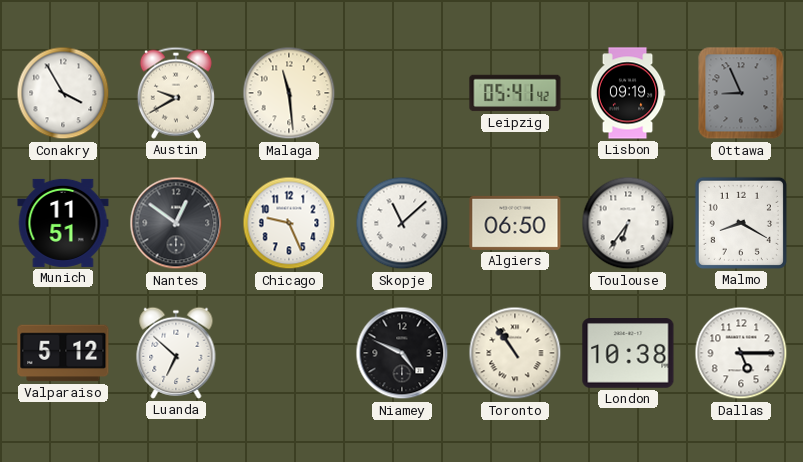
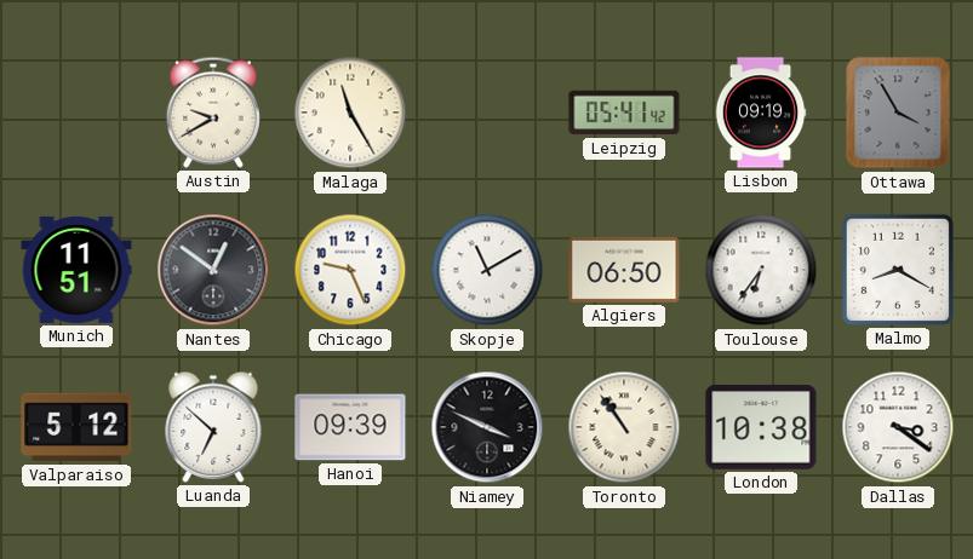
Conakry: 3:55 -> none
Malaga: 11:29 -> 11:25
Ottawa: 8:56 -> 3:55
Skopje: 11:08 -> 11:10
Hanoi: none -> 09:39
Niamey: 4:49 -> 3:49
Dallas: 5:15 -> 3:21
